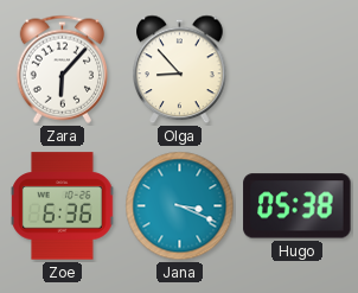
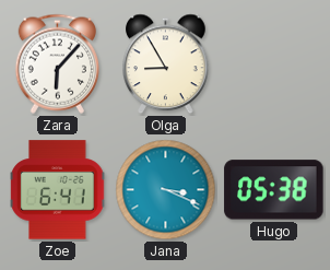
Olga: 8:53 -> 8:55
Zoe: 6:36 -> 6:41
